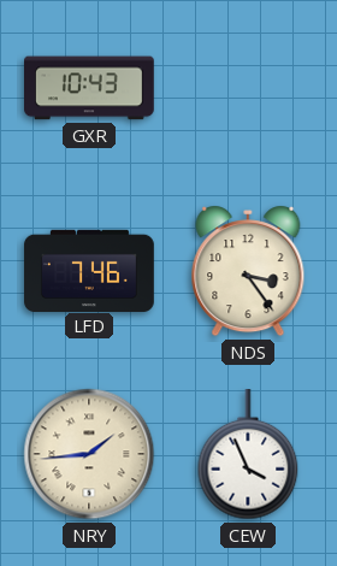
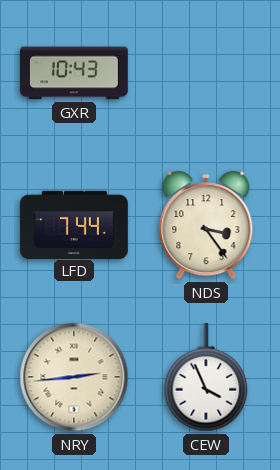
LFD: 7:46 -> 7:44
NRY: 1:44 -> 2:44
